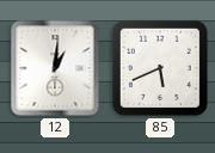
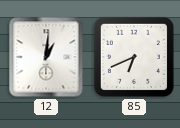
85: 5:41 -> 6:41
